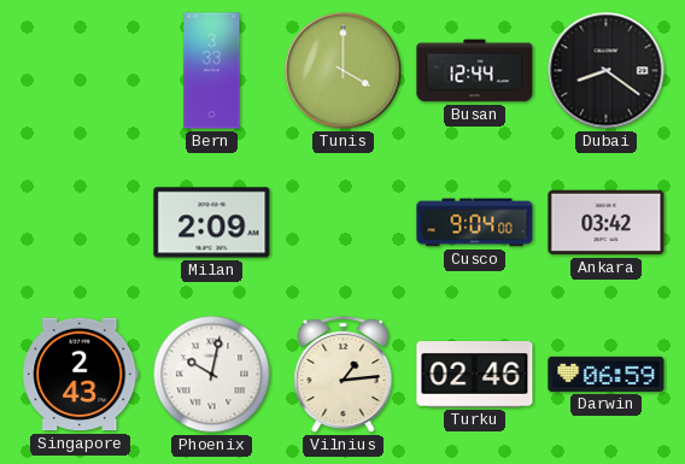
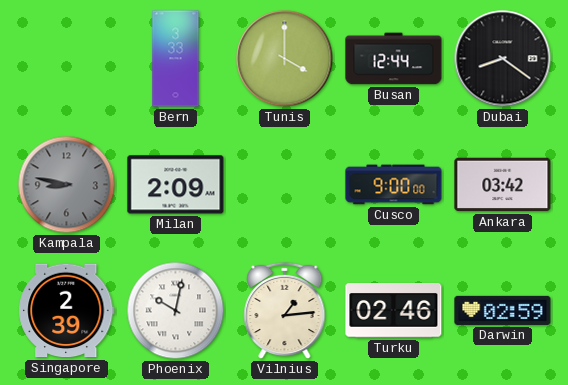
Kampala: none -> 8:47
Cusco: 9:04 -> 9:00
Singapore: 2:43 -> 2:39
Darwin: 06:59 -> 02:59
